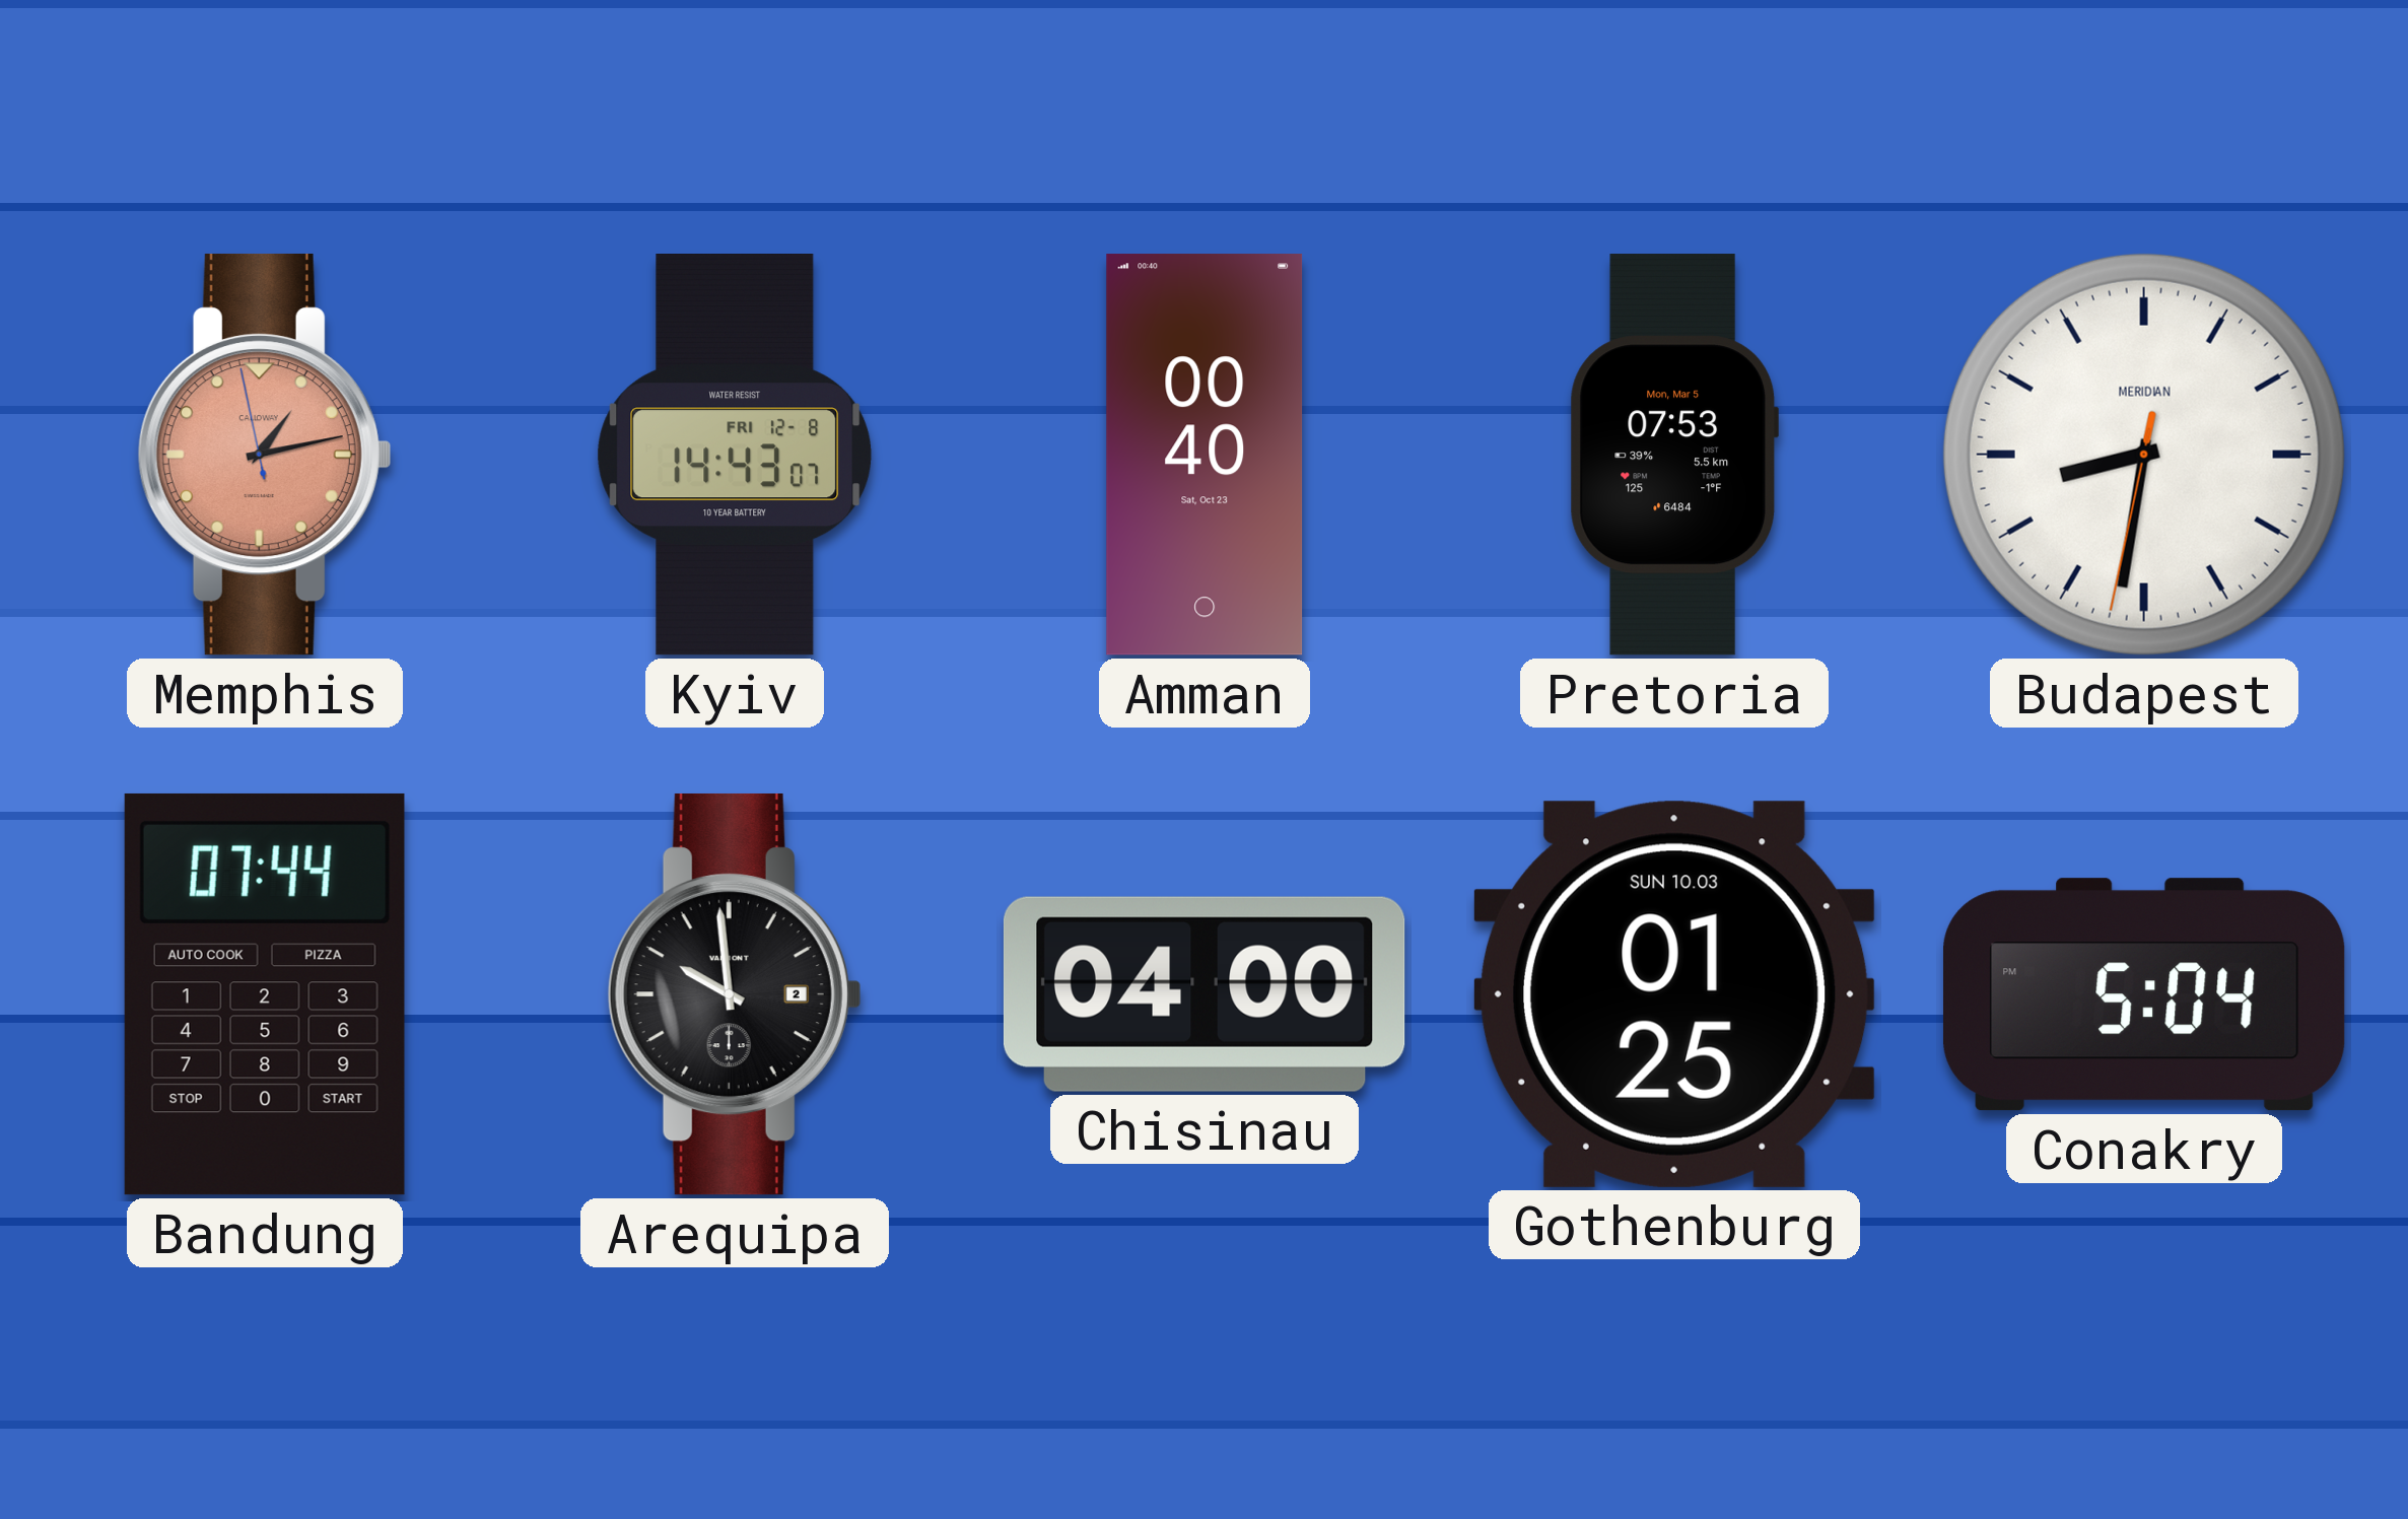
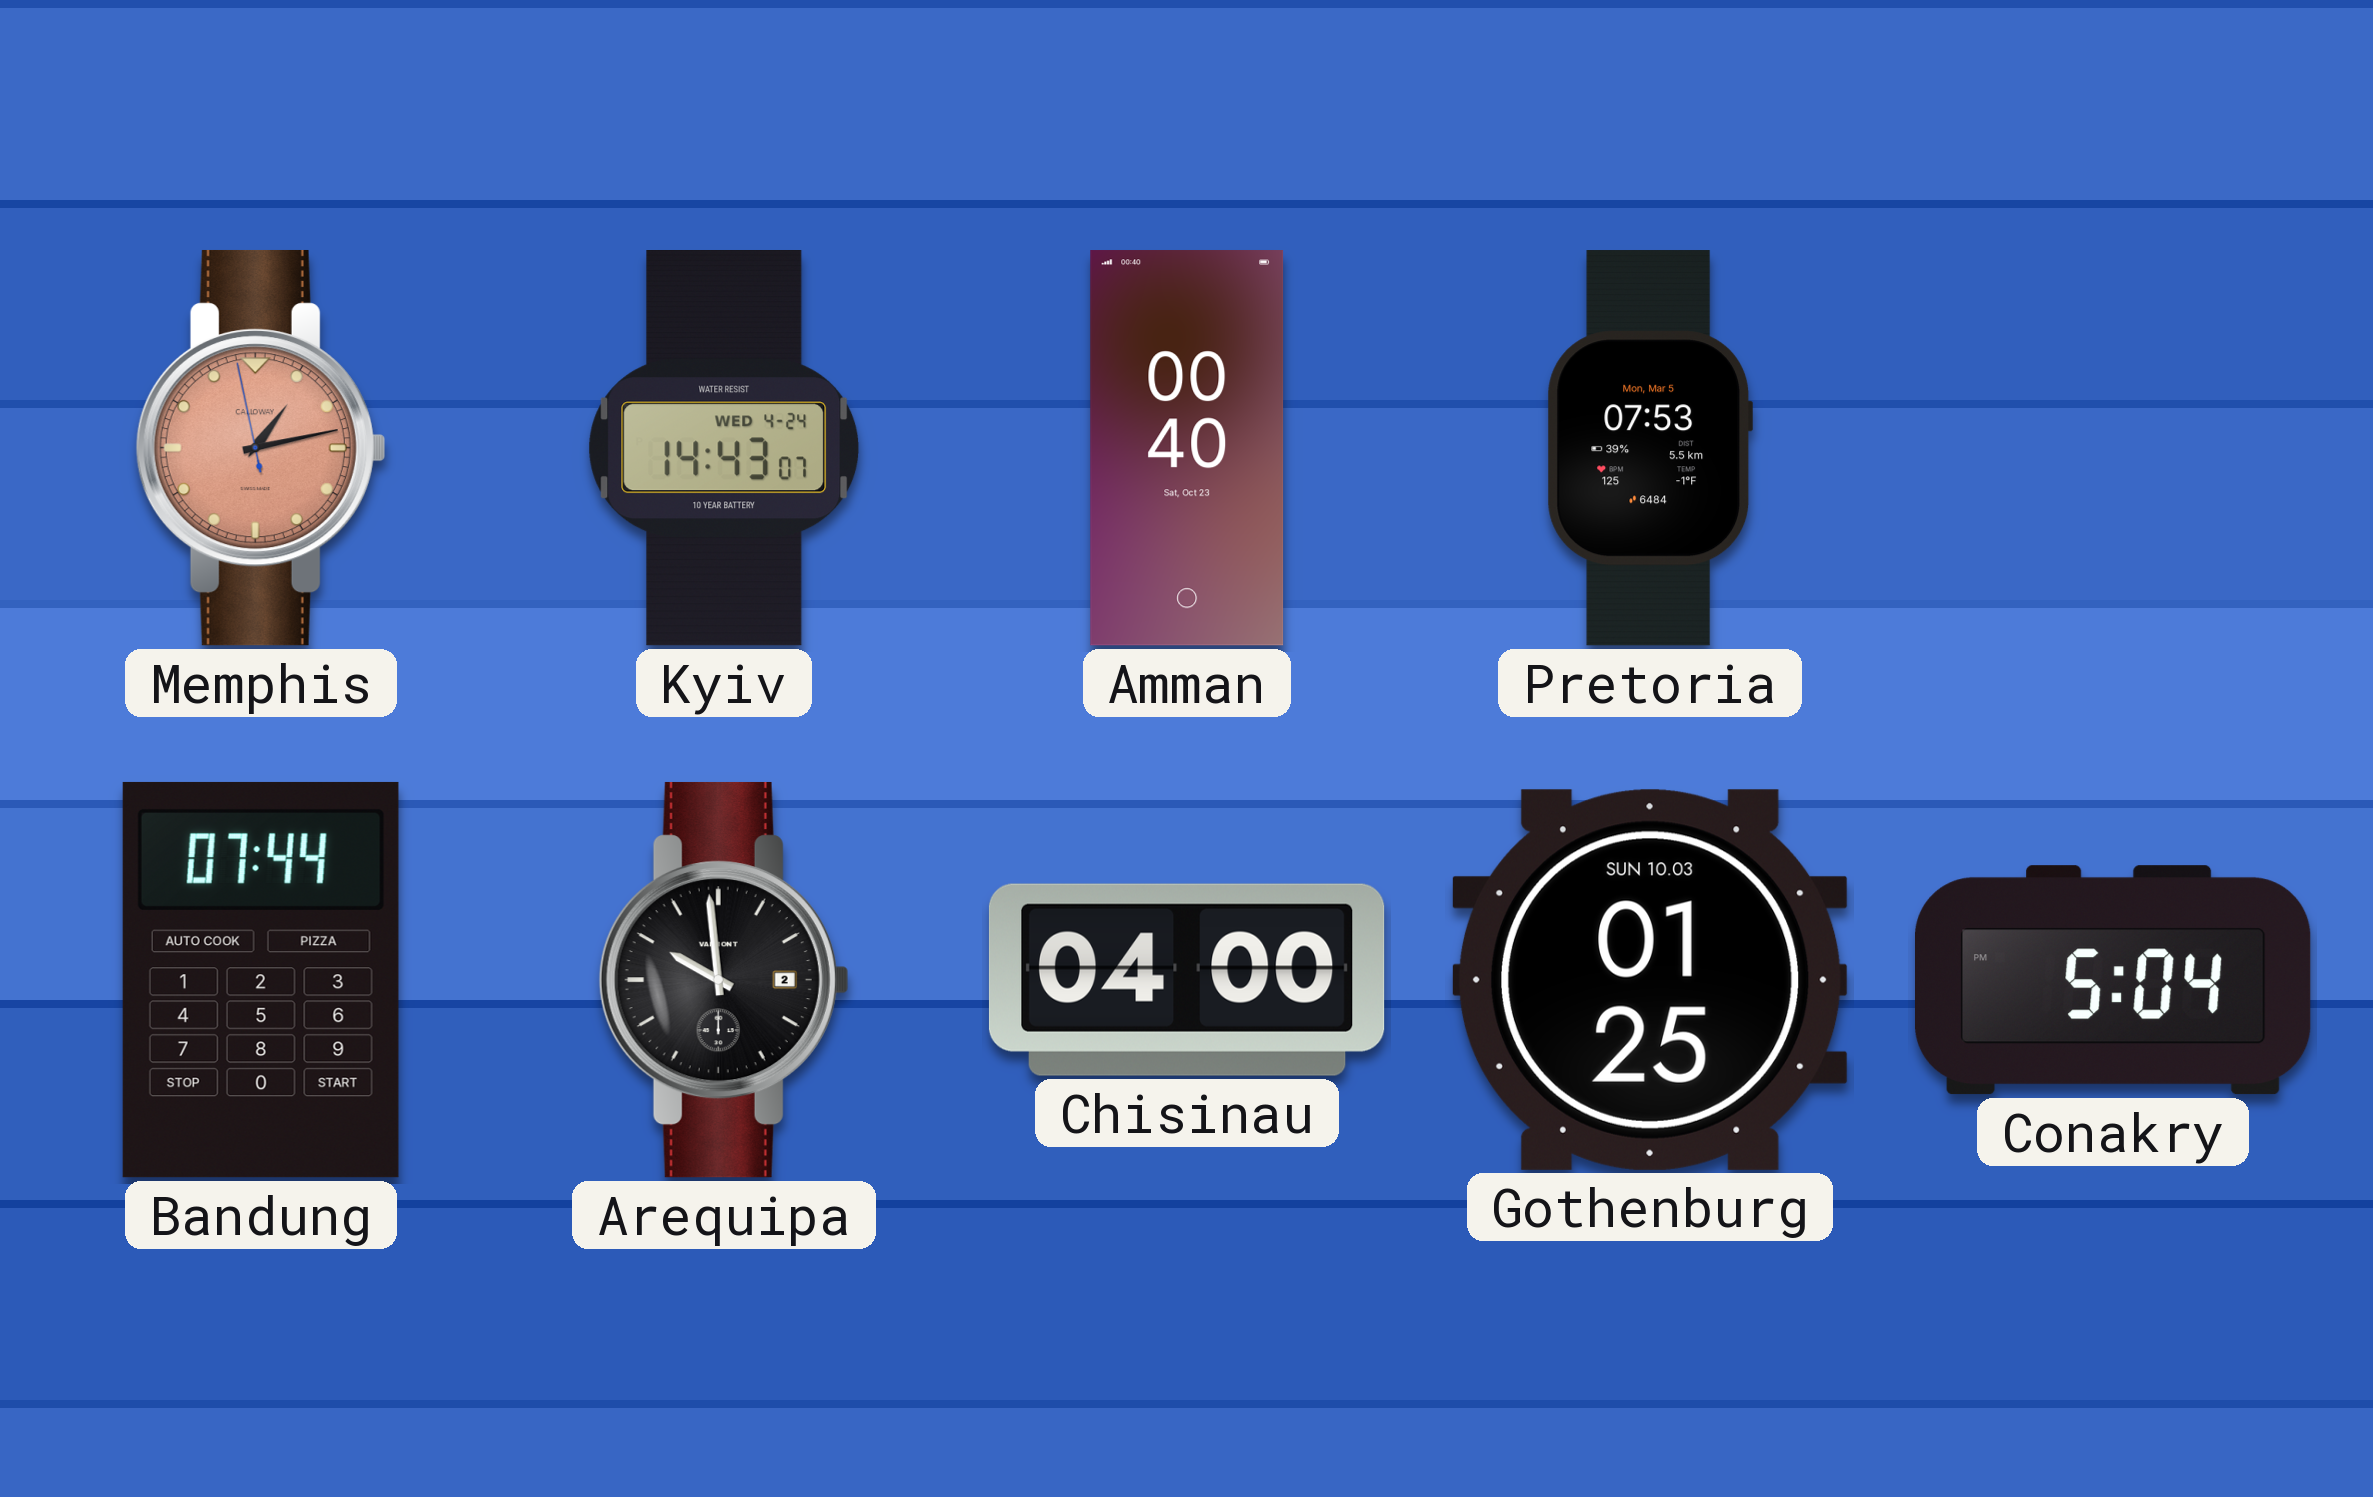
Kyiv date: FRI 12-8 -> WED 4-24
Budapest: 8:31 -> none
